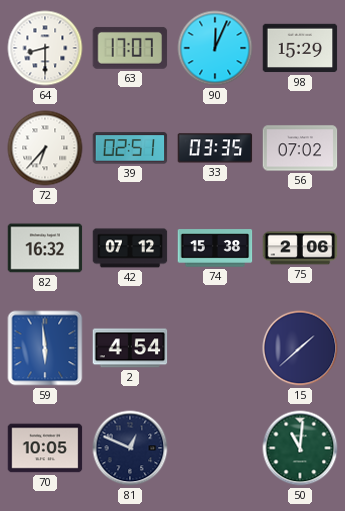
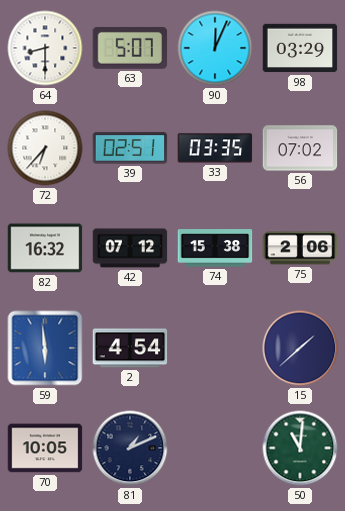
63: 17:07 -> 5:07
98: 15:29 -> 03:29
81: 12:49 -> 1:11
